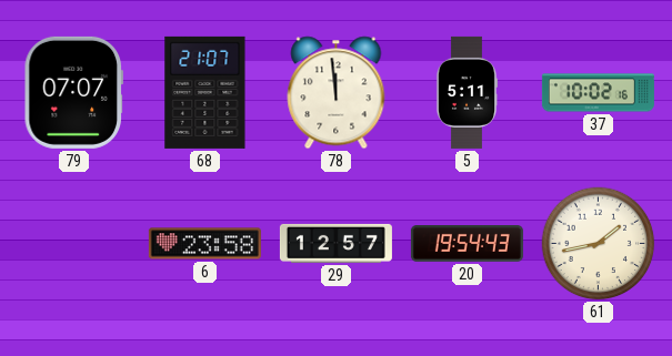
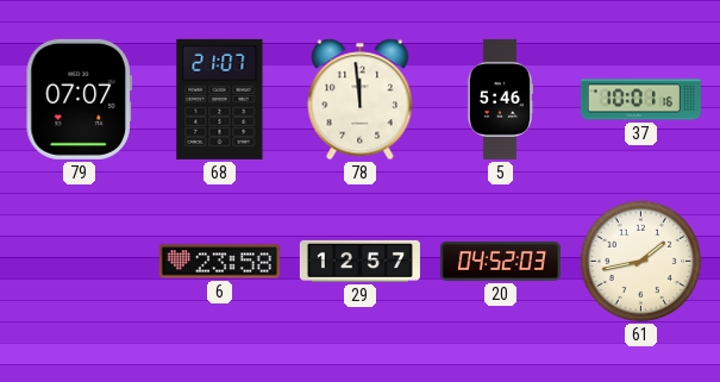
5: 5:11 -> 5:46
37: 10:02 -> 10:01
20: 19:54 -> 04:52
